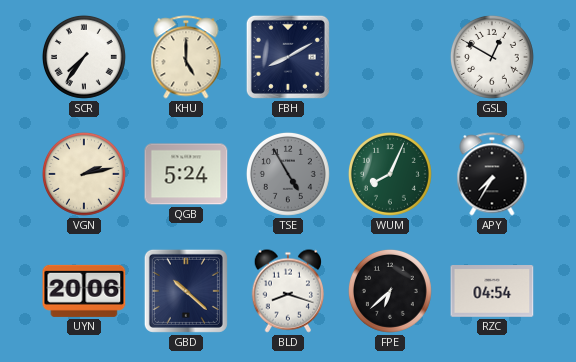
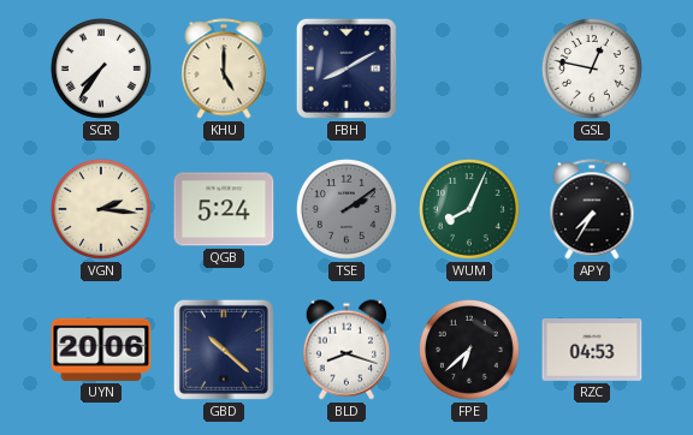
GSL: 12:50 -> 12:47
VGN: 2:13 -> 2:16
TSE: 4:55 -> 2:09
RZC: 04:54 -> 04:53
